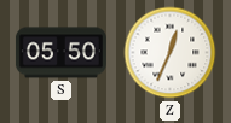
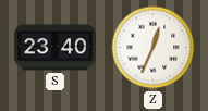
S: 05:50 -> 23:40
